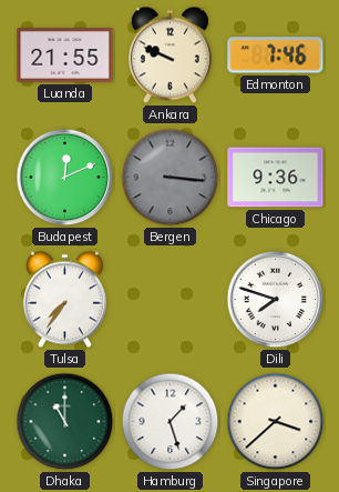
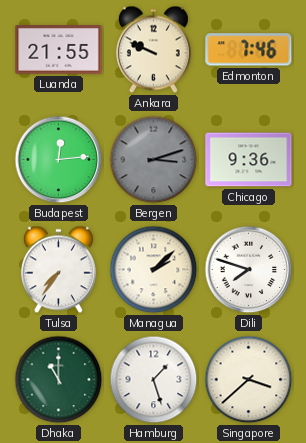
Budapest: 12:11 -> 12:14
Bergen: 3:16 -> 3:12
Managua: none -> 2:08
